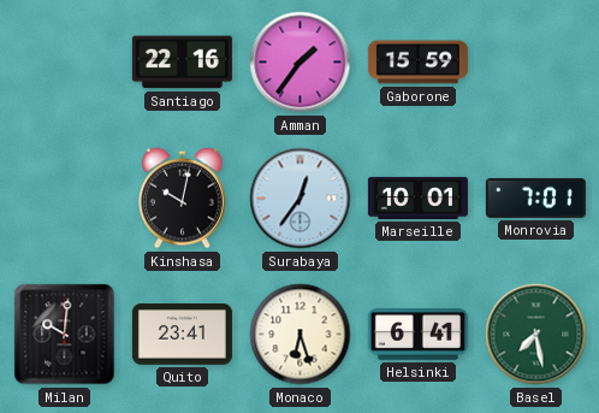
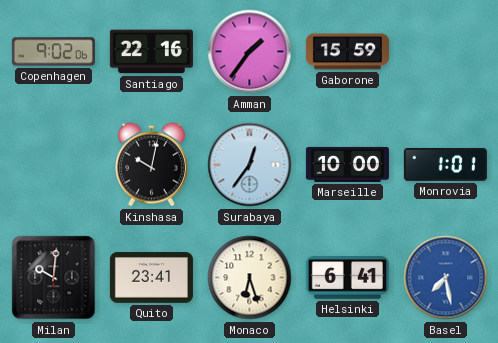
Copenhagen: none -> 9:02
Marseille: 10:01 -> 10:00
Monrovia: 7:01 -> 1:01
Basel dial: green -> blue
